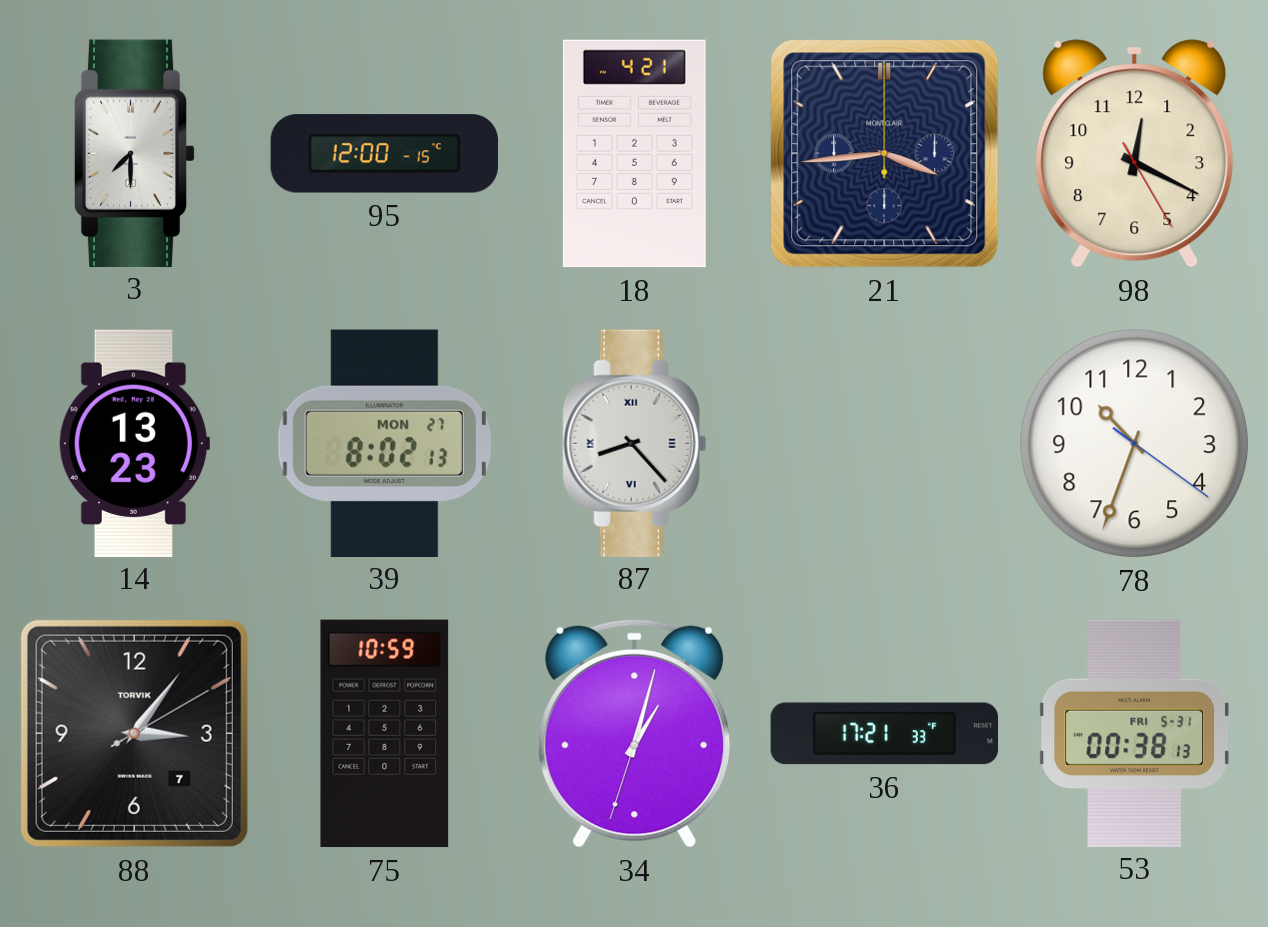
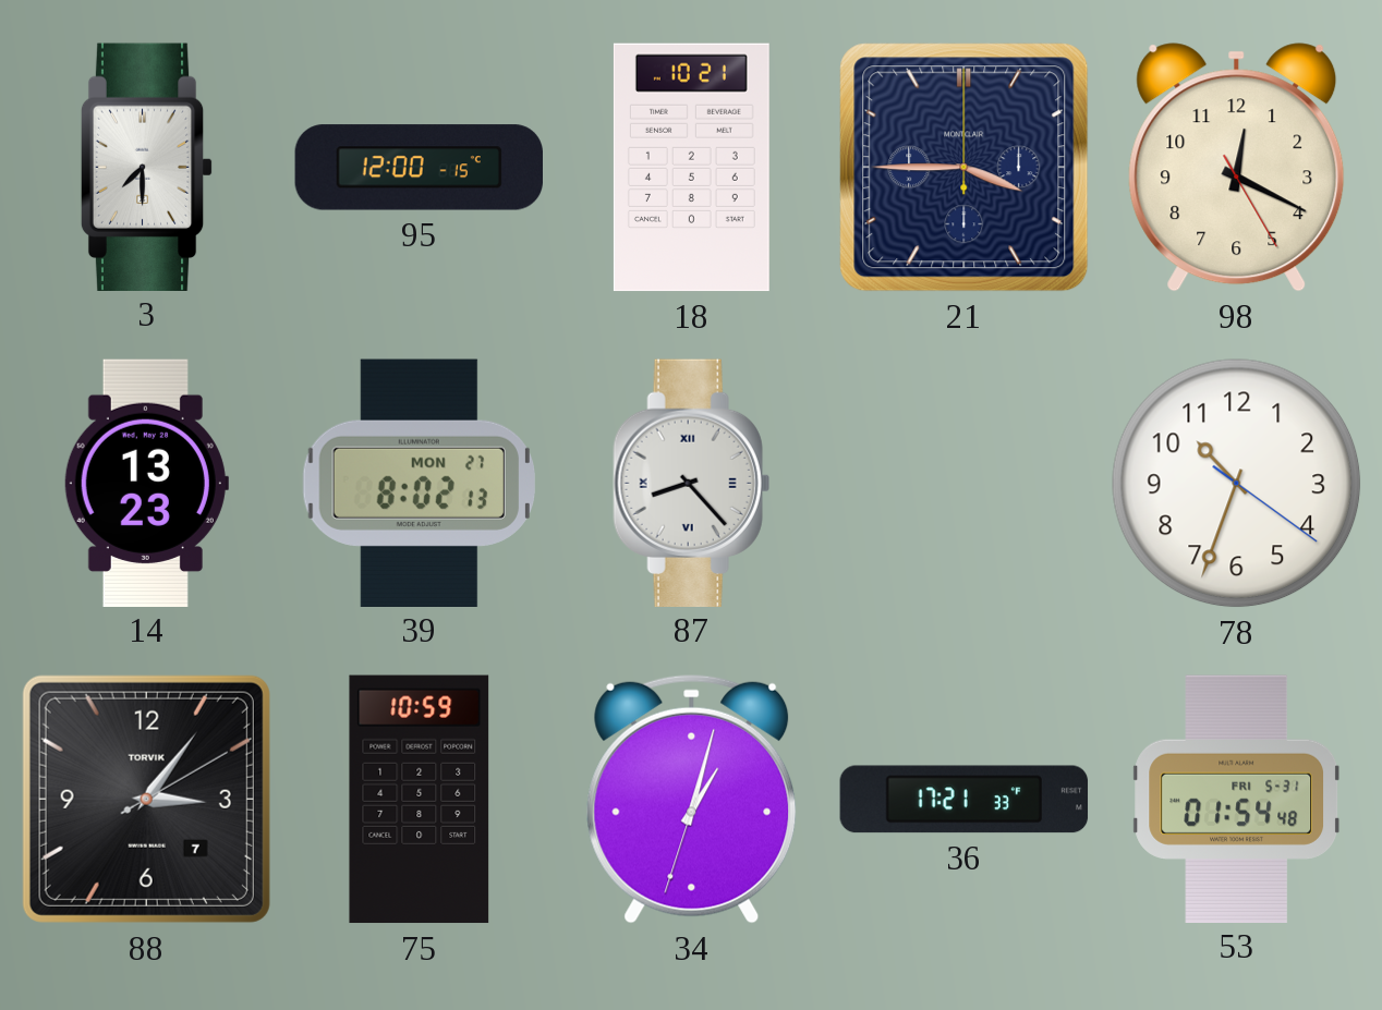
18: 4:21 -> 10:21
21: 3:44 -> 3:45
53: 00:38 -> 01:54
